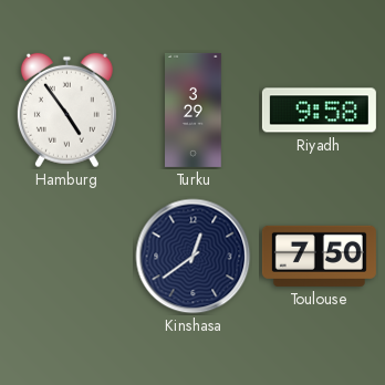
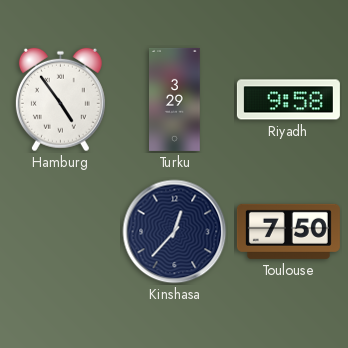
Kinshasa: 12:39 -> 12:37
